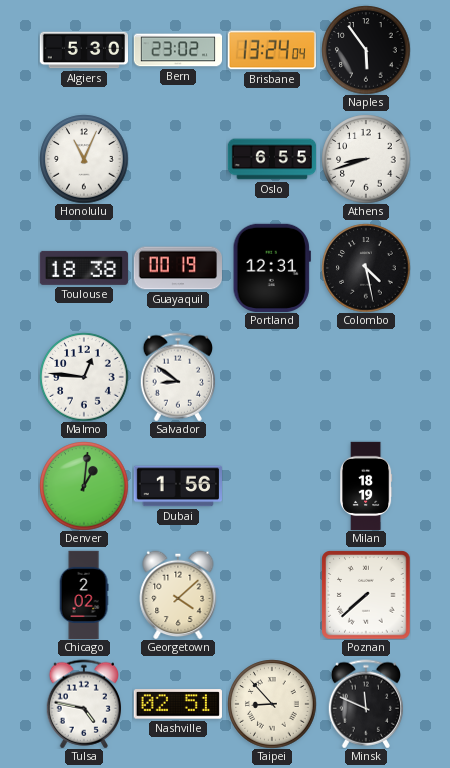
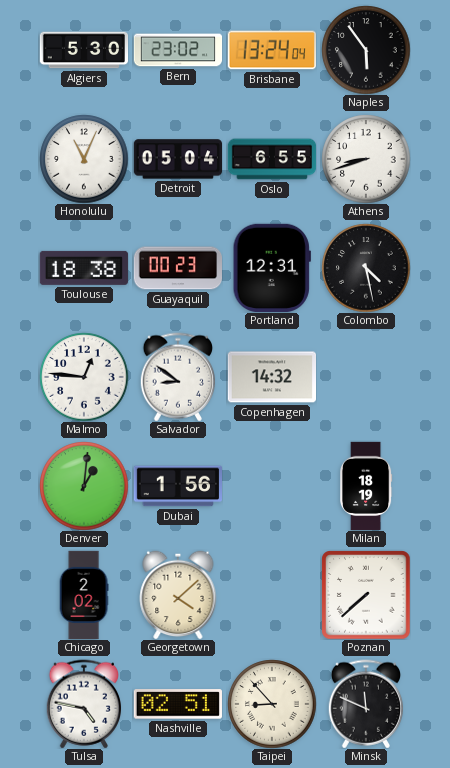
Detroit: none -> 05:04
Guayaquil: 00:19 -> 00:23
Copenhagen: none -> 14:32
